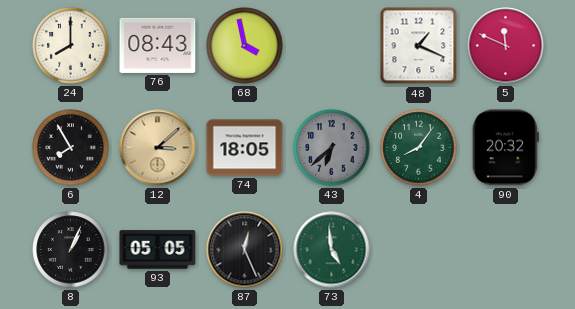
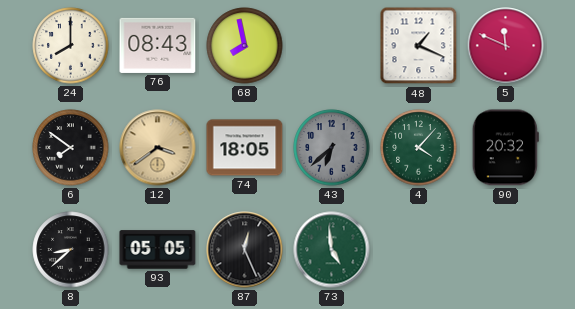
68: 3:58 -> 7:58
6: 7:55 -> 7:51
12: 3:08 -> 3:39
4: 8:06 -> 4:07
8: 1:04 -> 8:38
